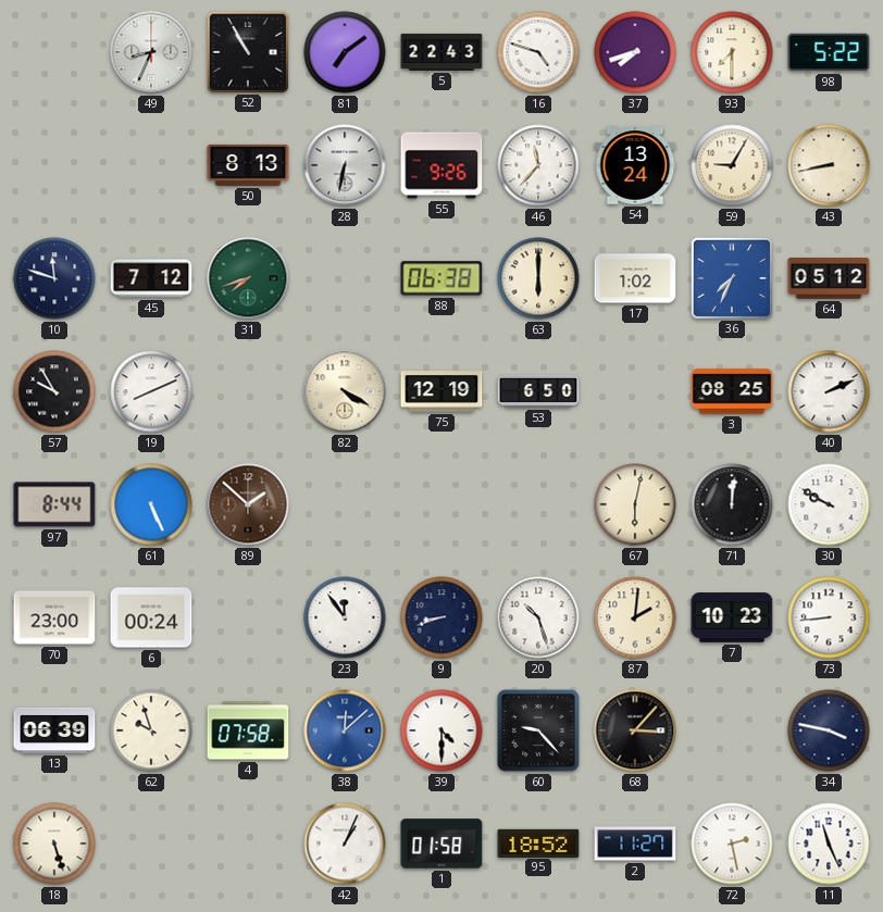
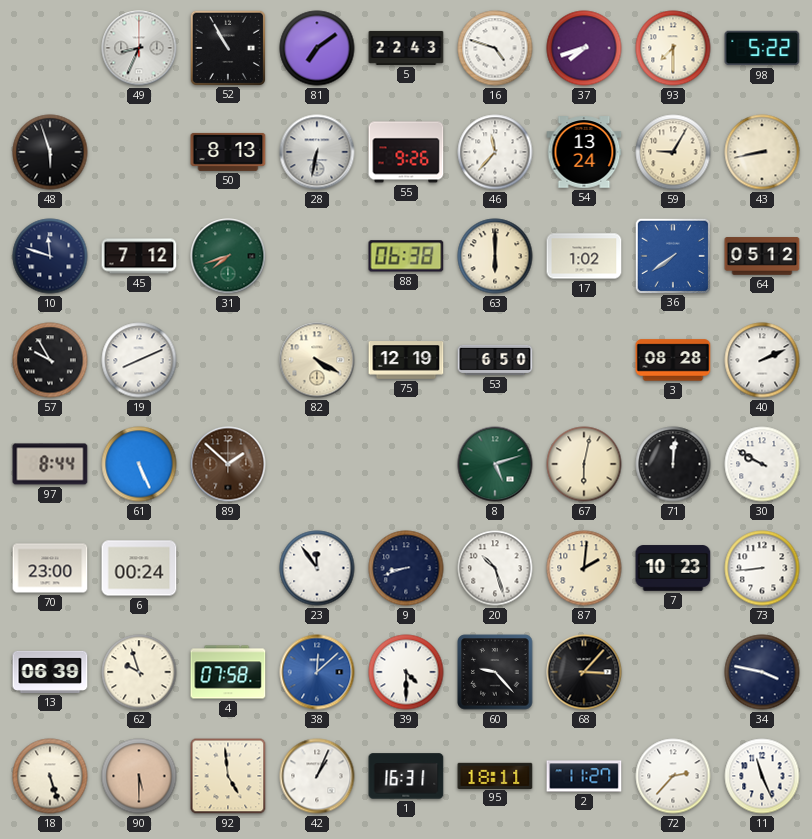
48: none -> 5:57
36: 7:34 -> 7:39
3: 08:25 -> 08:28
8: none -> 5:12
90: none -> 5:30
92: none -> 4:59
1: 01:58 -> 16:31
95: 18:52 -> 18:11
72: 2:28 -> 2:37
